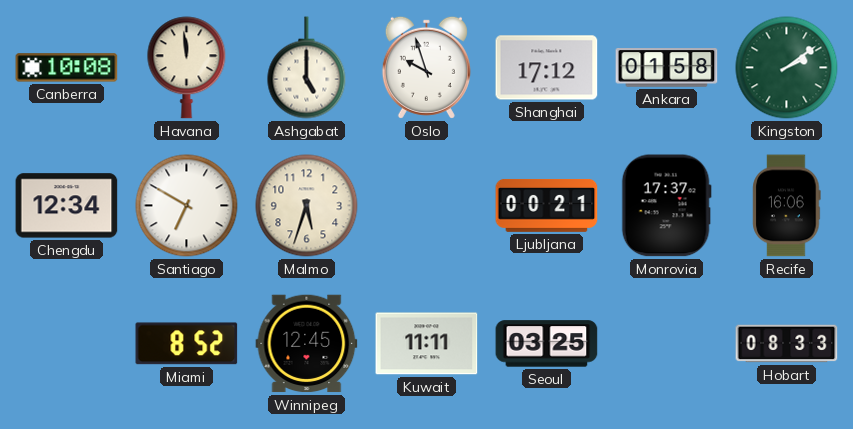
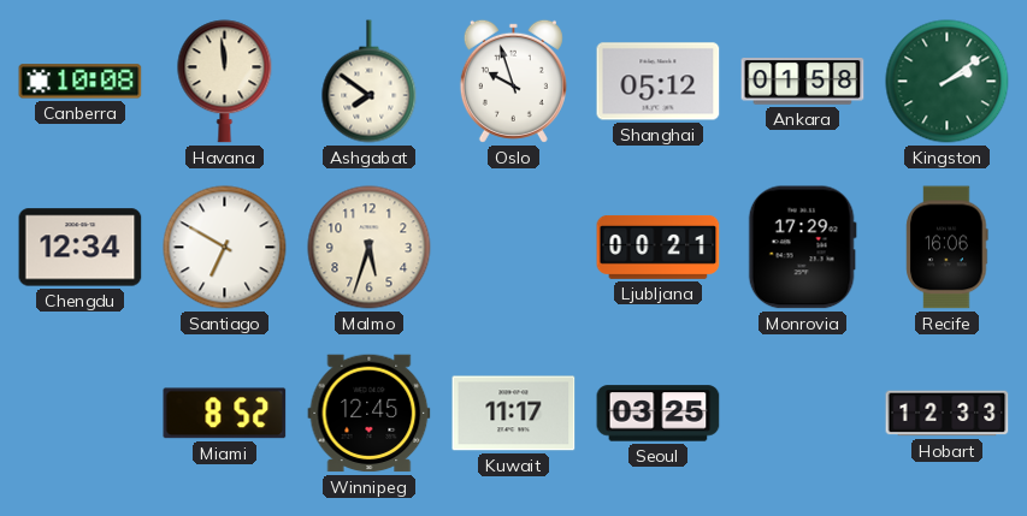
Ashgabat: 5:00 -> 7:51
Shanghai: 17:12 -> 05:12
Monrovia: 17:37 -> 17:29
Kuwait: 11:11 -> 11:17
Hobart: 08:33 -> 12:33
